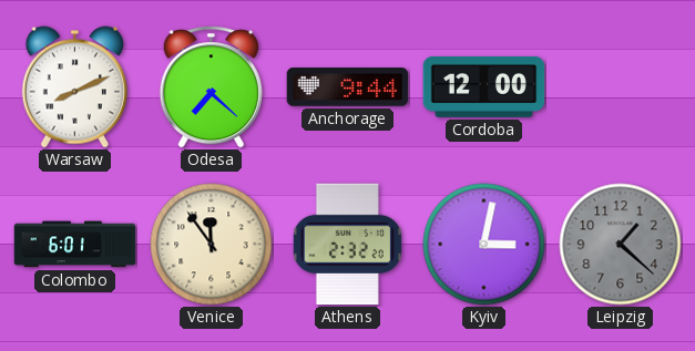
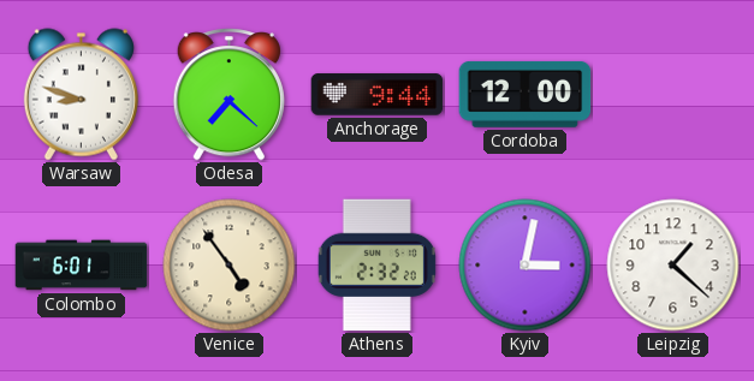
Warsaw: 8:11 -> 8:48
Venice: 11:54 -> 4:54
Leipzig dial: grey -> white
